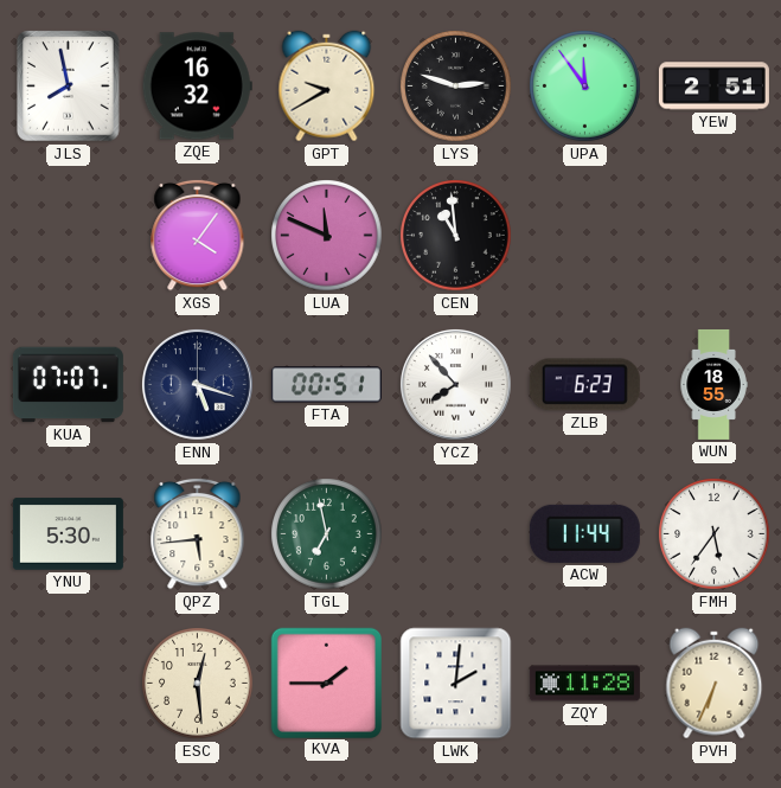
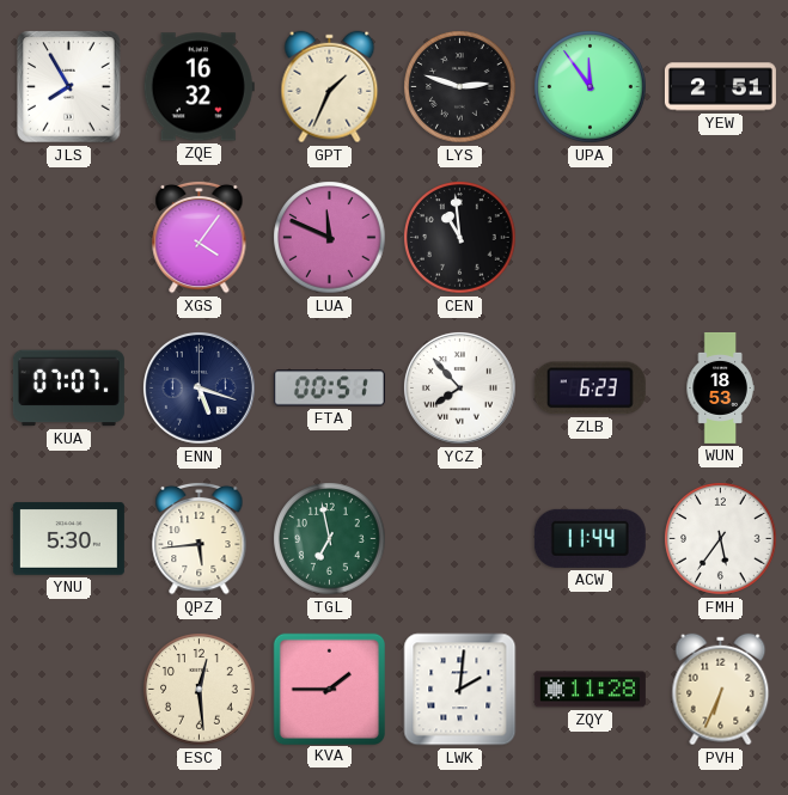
JLS: 7:58 -> 7:55
GPT: 9:40 -> 1:34
WUN: 18:55 -> 18:53
